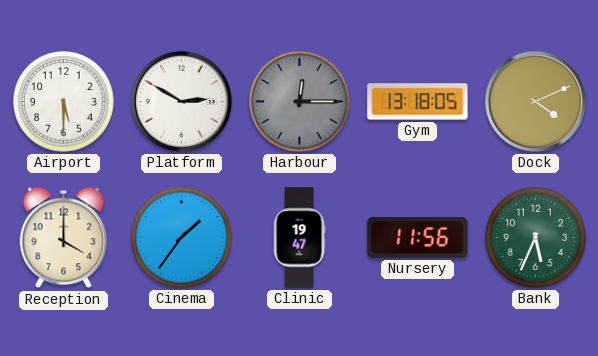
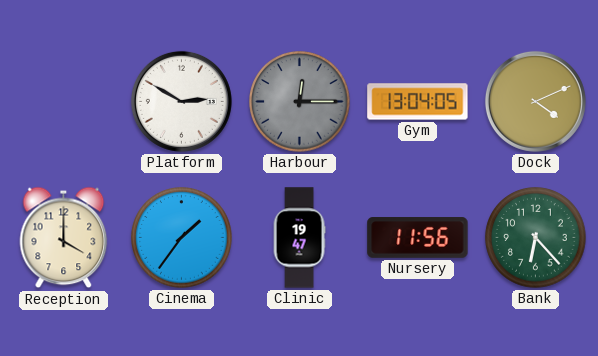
Airport: 5:30 -> none
Gym: 13:18 -> 13:04
Bank: 5:34 -> 6:23
